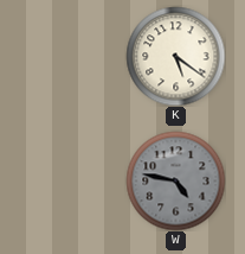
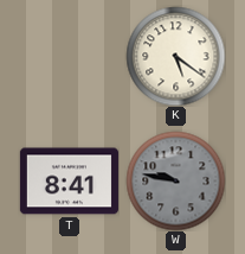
T: none -> 8:41
W: 4:47 -> 9:47
